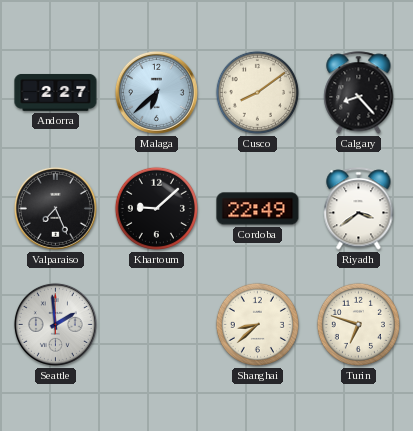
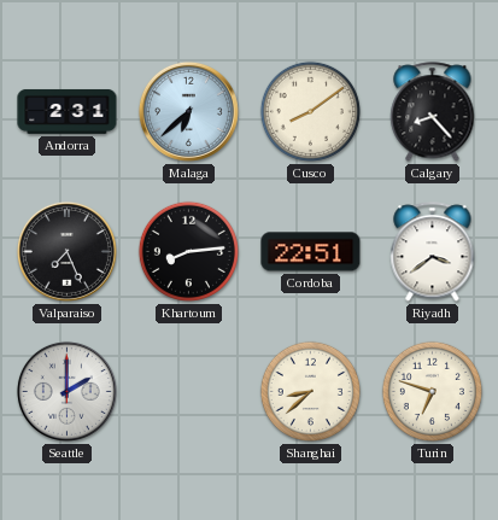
Andorra: 2:27 -> 2:31
Khartoum: 9:08 -> 8:14
Cordoba: 22:49 -> 22:51
Seattle: 1:59 -> 2:00
